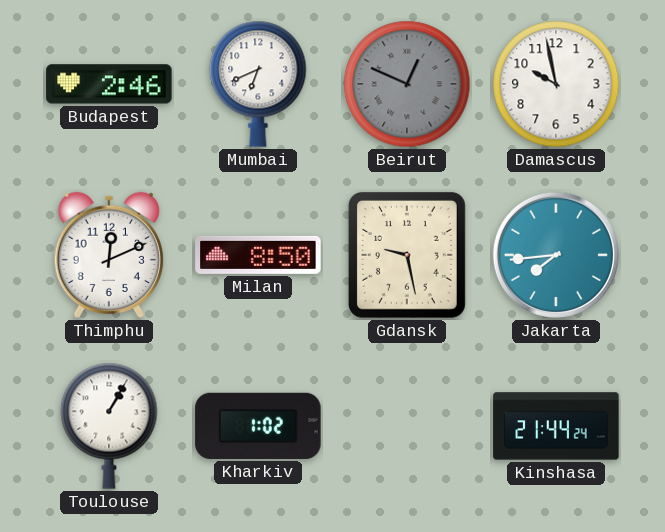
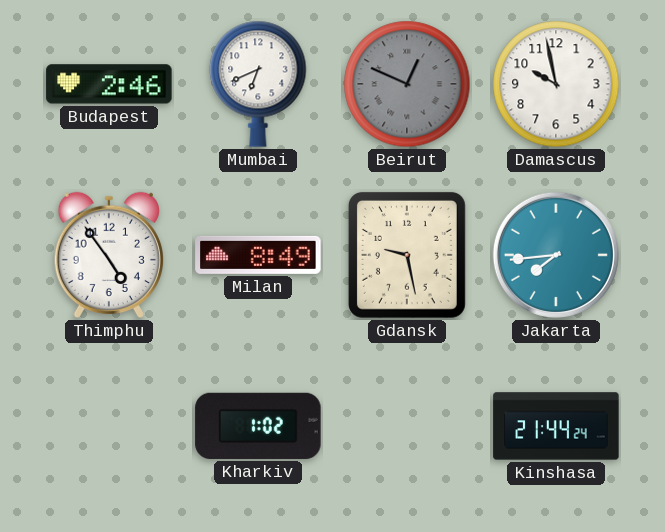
Thimphu: 12:11 -> 4:54
Milan: 8:50 -> 8:49
Toulouse: 1:05 -> none
